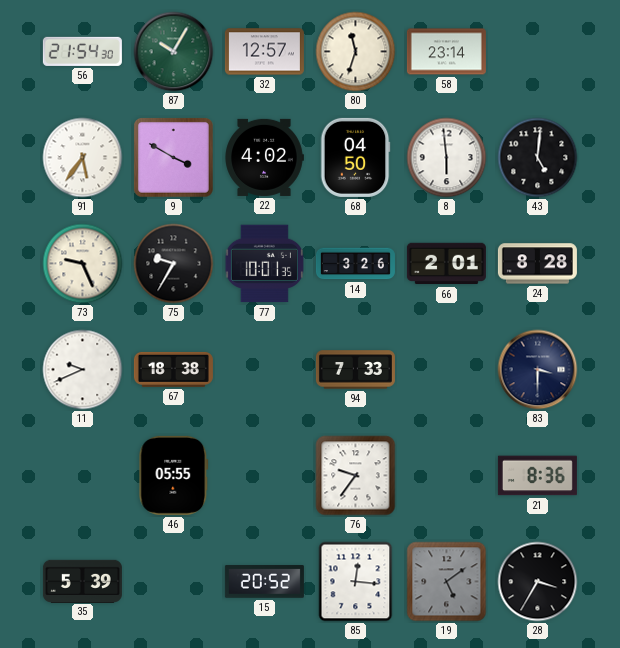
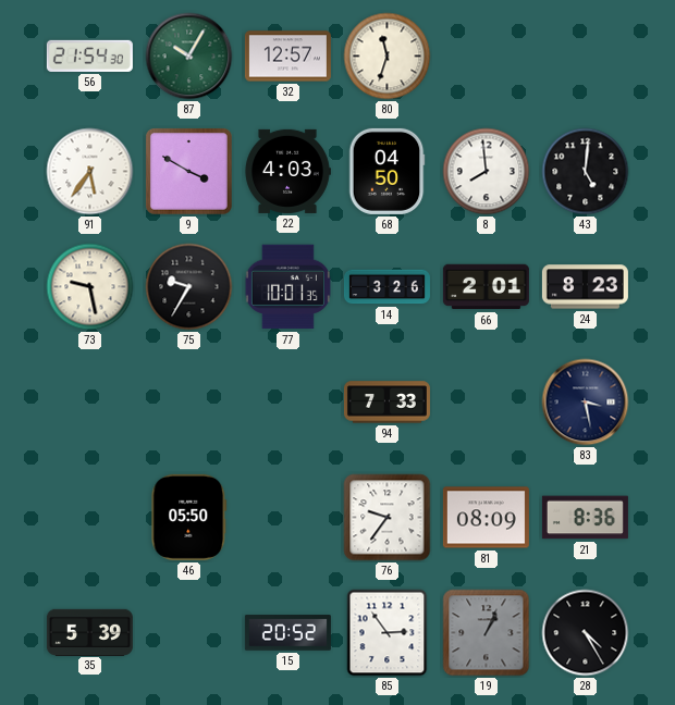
58: 23:14 -> none
22: 4:02 -> 4:03
8: 5:59 -> 7:59
73: 9:26 -> 9:28
24: 8:28 -> 8:23
11: 9:41 -> none
67: 18:38 -> none
83: 3:30 -> 3:28
46: 05:55 -> 05:50
81: none -> 08:09
85: 12:16 -> 2:54
19: 5:09 -> 1:04
28: 3:35 -> 4:25
